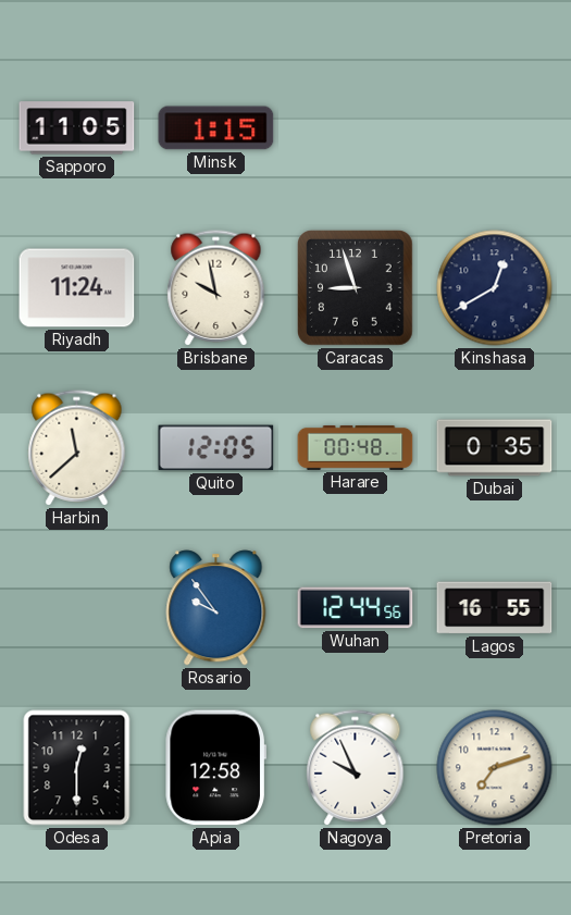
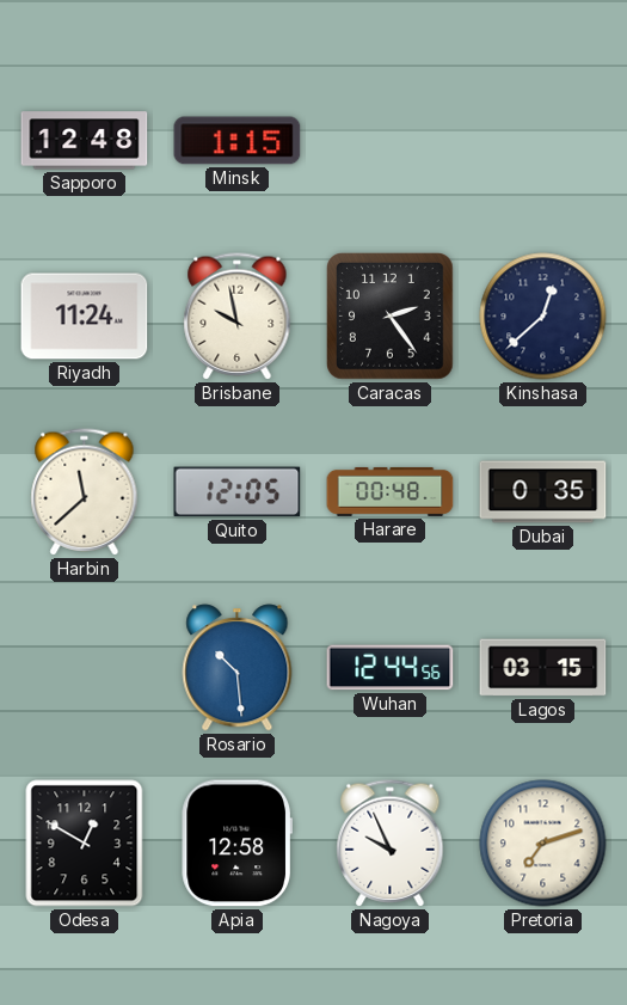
Sapporo: 11:05 -> 12:48
Caracas: 8:57 -> 2:24
Kinshasa: 12:40 -> 12:38
Rosario: 9:54 -> 10:29
Lagos: 16:55 -> 03:15
Odesa: 12:30 -> 12:50
